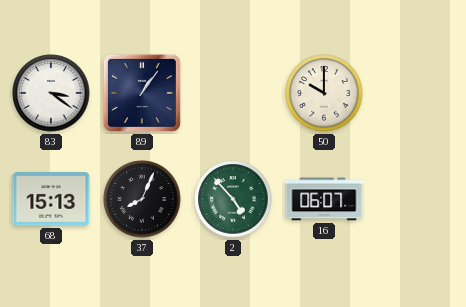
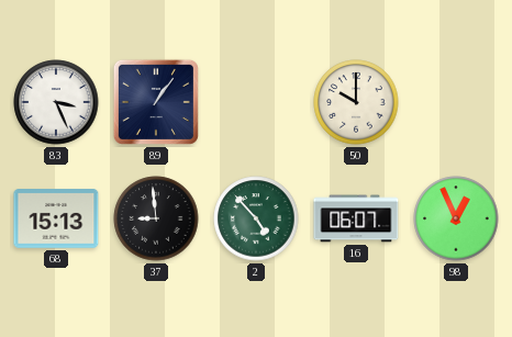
83: 3:21 -> 3:26
37: 8:04 -> 8:59
98: none -> 12:56
